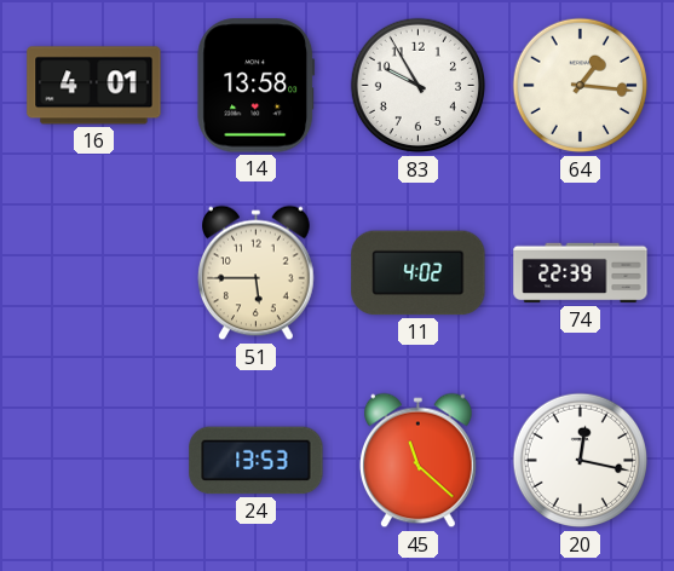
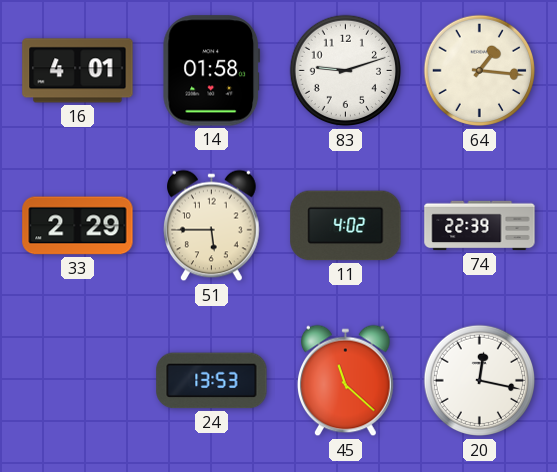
14: 13:58 -> 01:58
83: 9:55 -> 9:12
33: none -> 2:29
